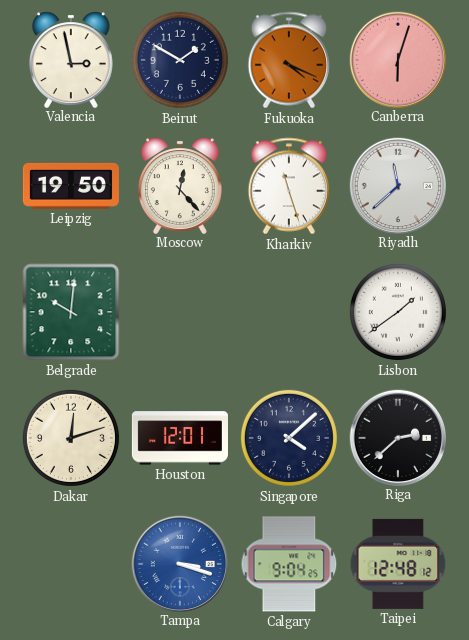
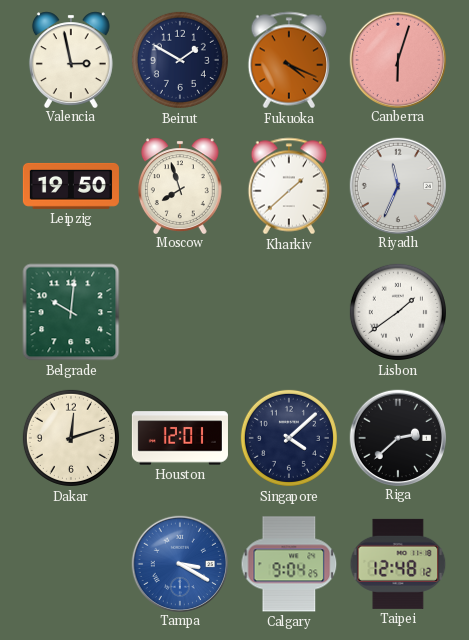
Moscow: 12:23 -> 7:57
Kharkiv: 11:27 -> 1:38
Riyadh: 11:38 -> 11:34
Tampa: 3:18 -> 3:20
